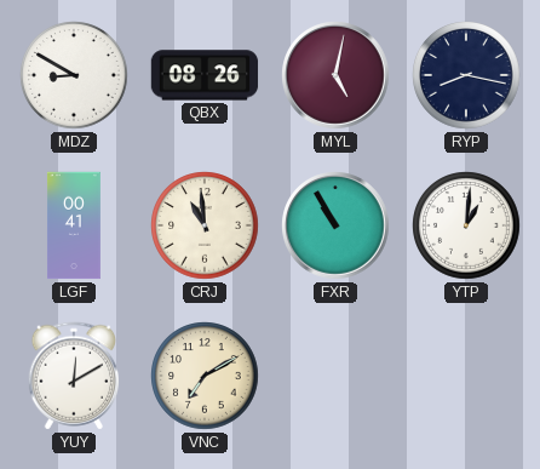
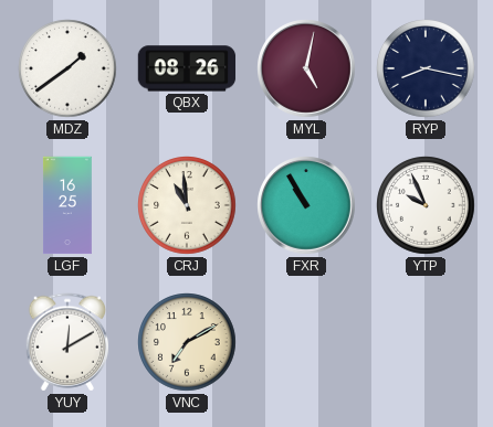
MDZ: 8:50 -> 1:39
LGF: 00:41 -> 16:25
YTP: 1:01 -> 9:56
